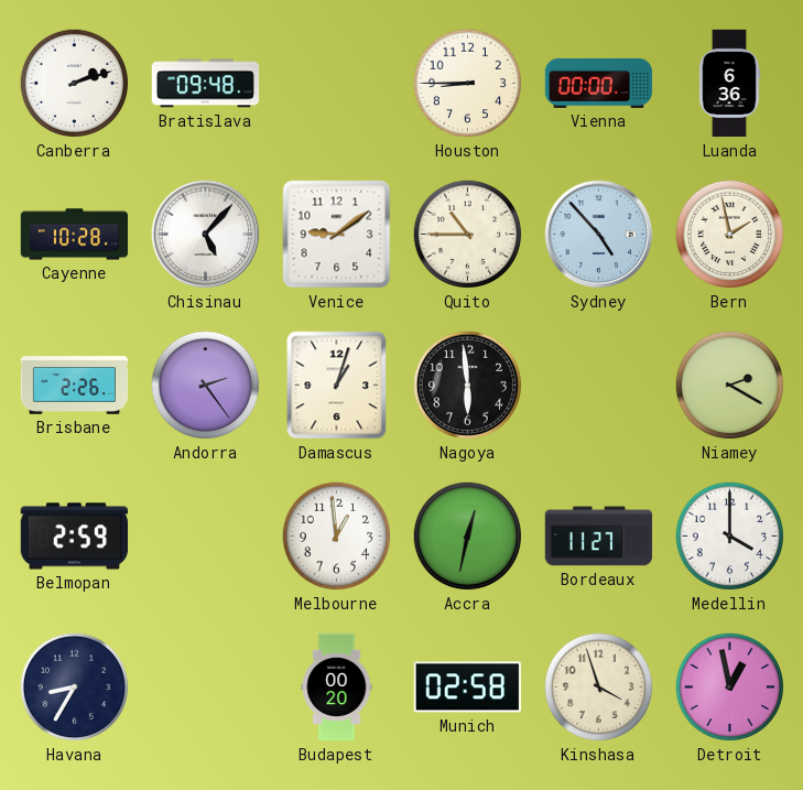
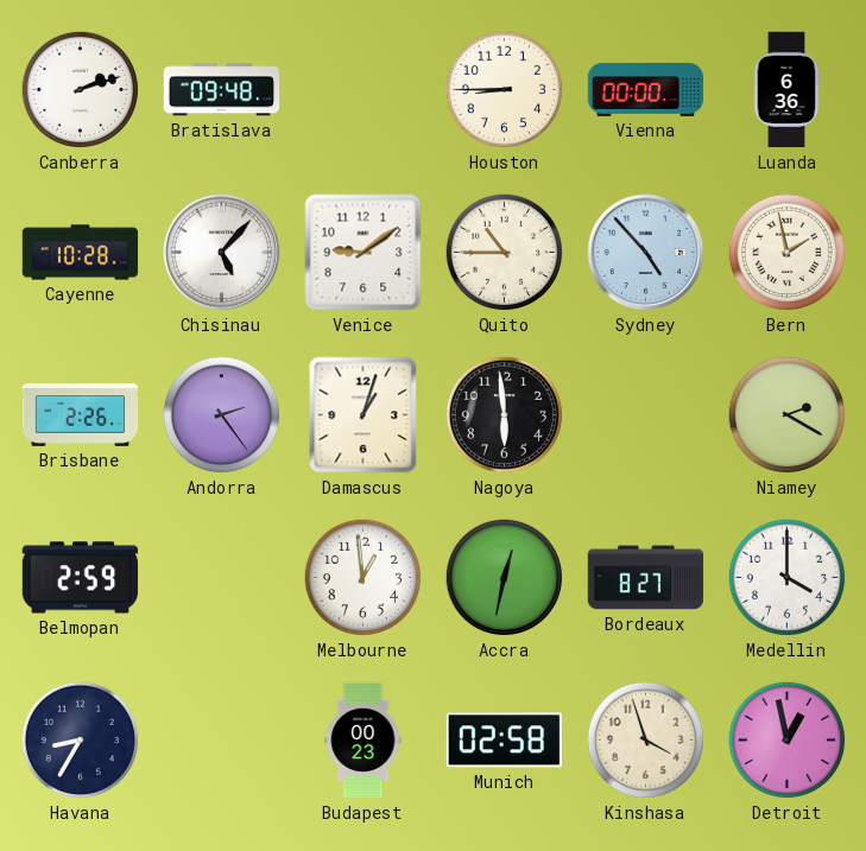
Bordeaux: 11:27 -> 8:27
Budapest: 00:20 -> 00:23
